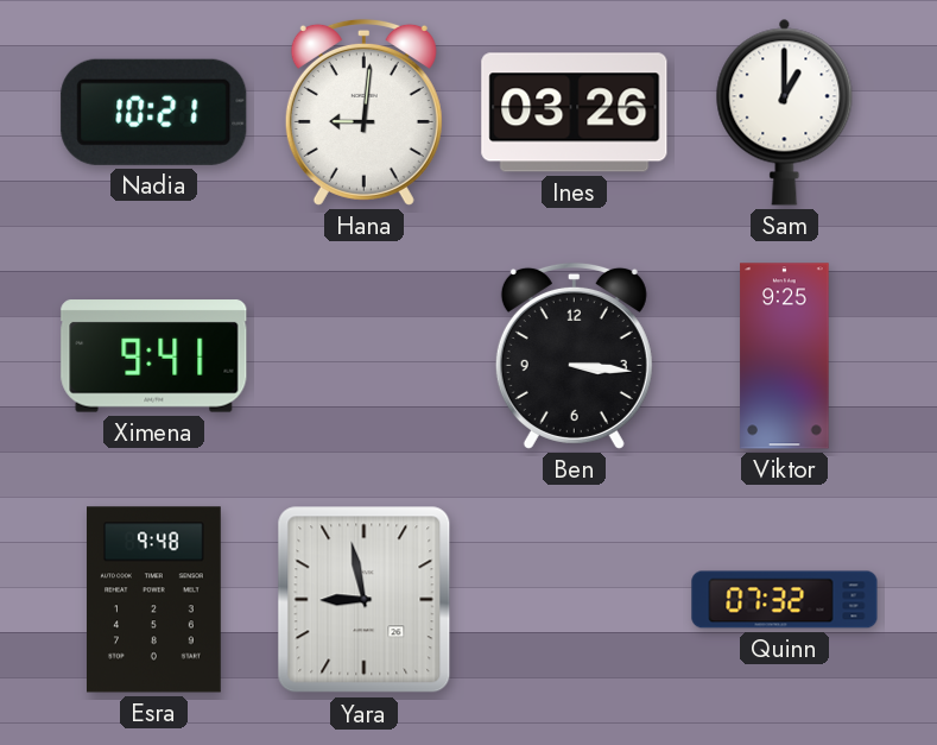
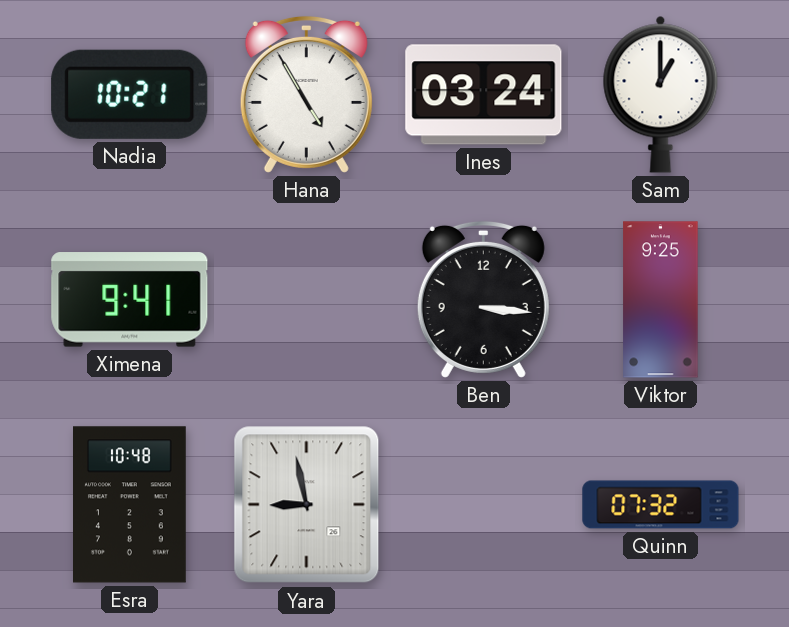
Hana: 9:01 -> 4:55
Ines: 03:26 -> 03:24
Esra: 9:48 -> 10:48
